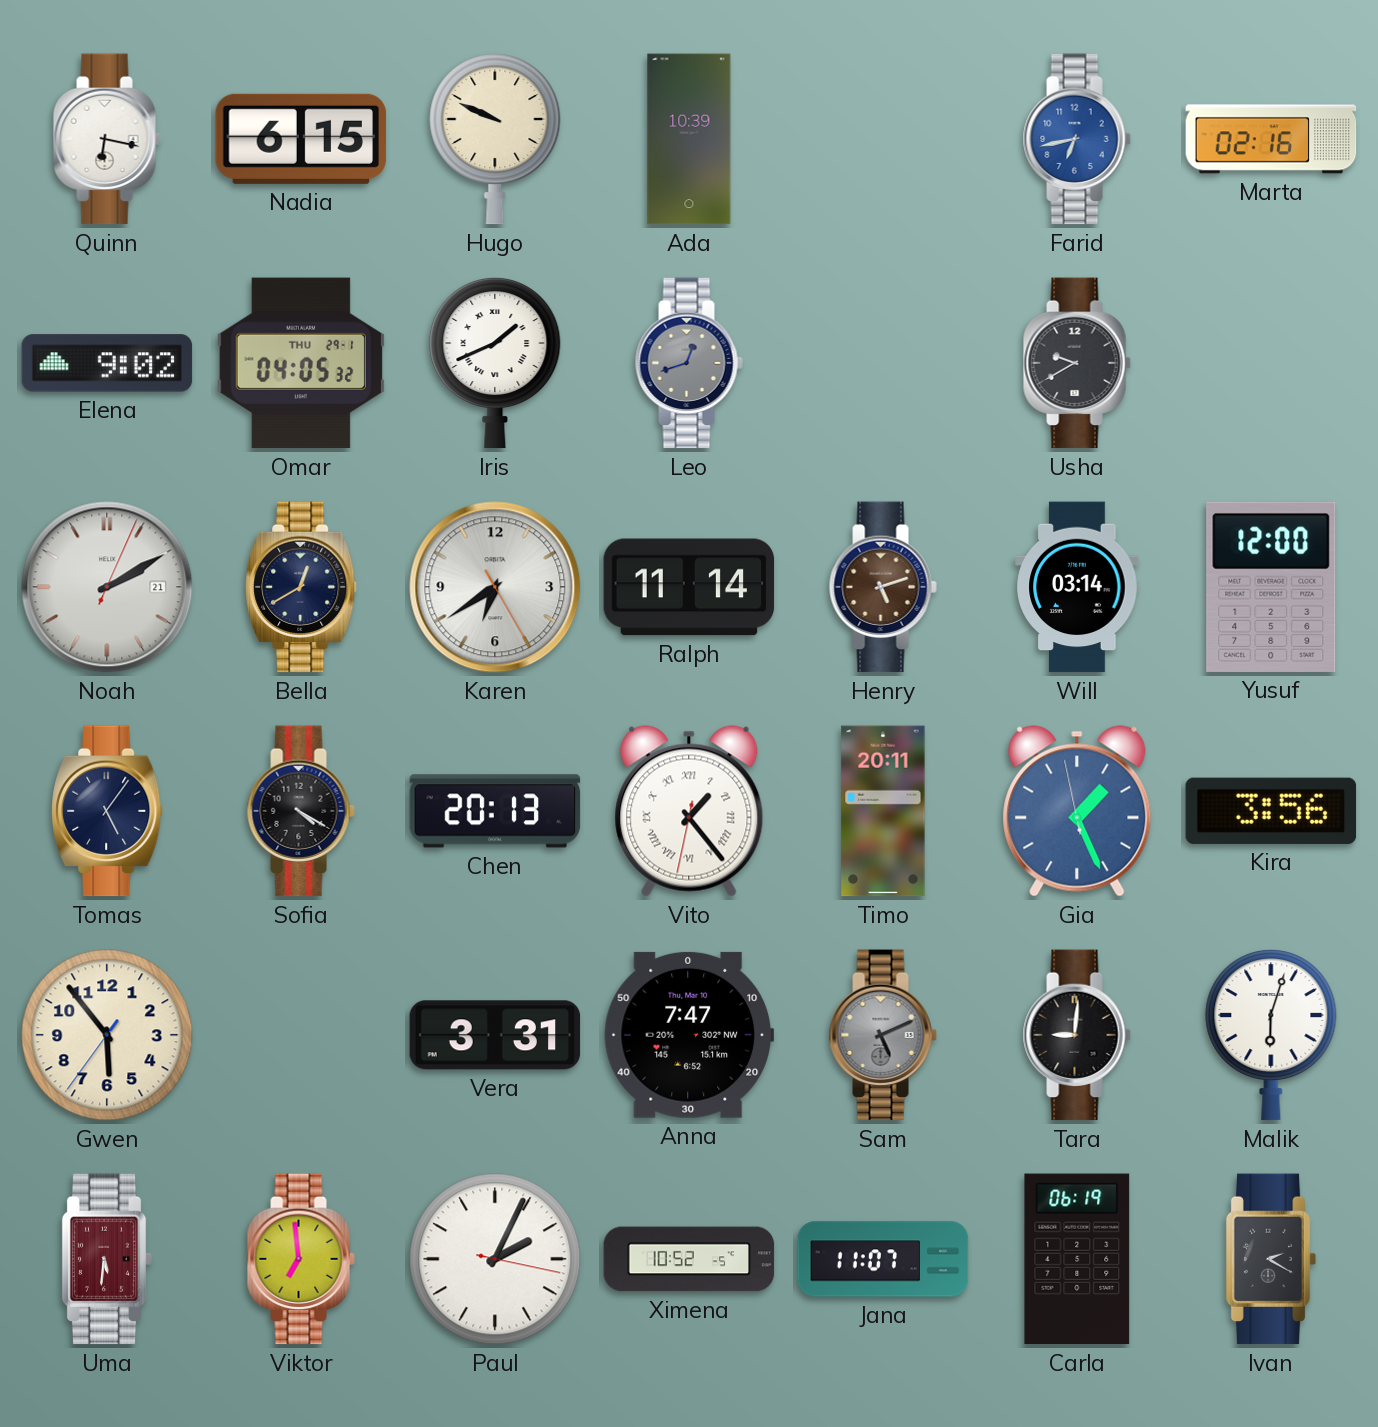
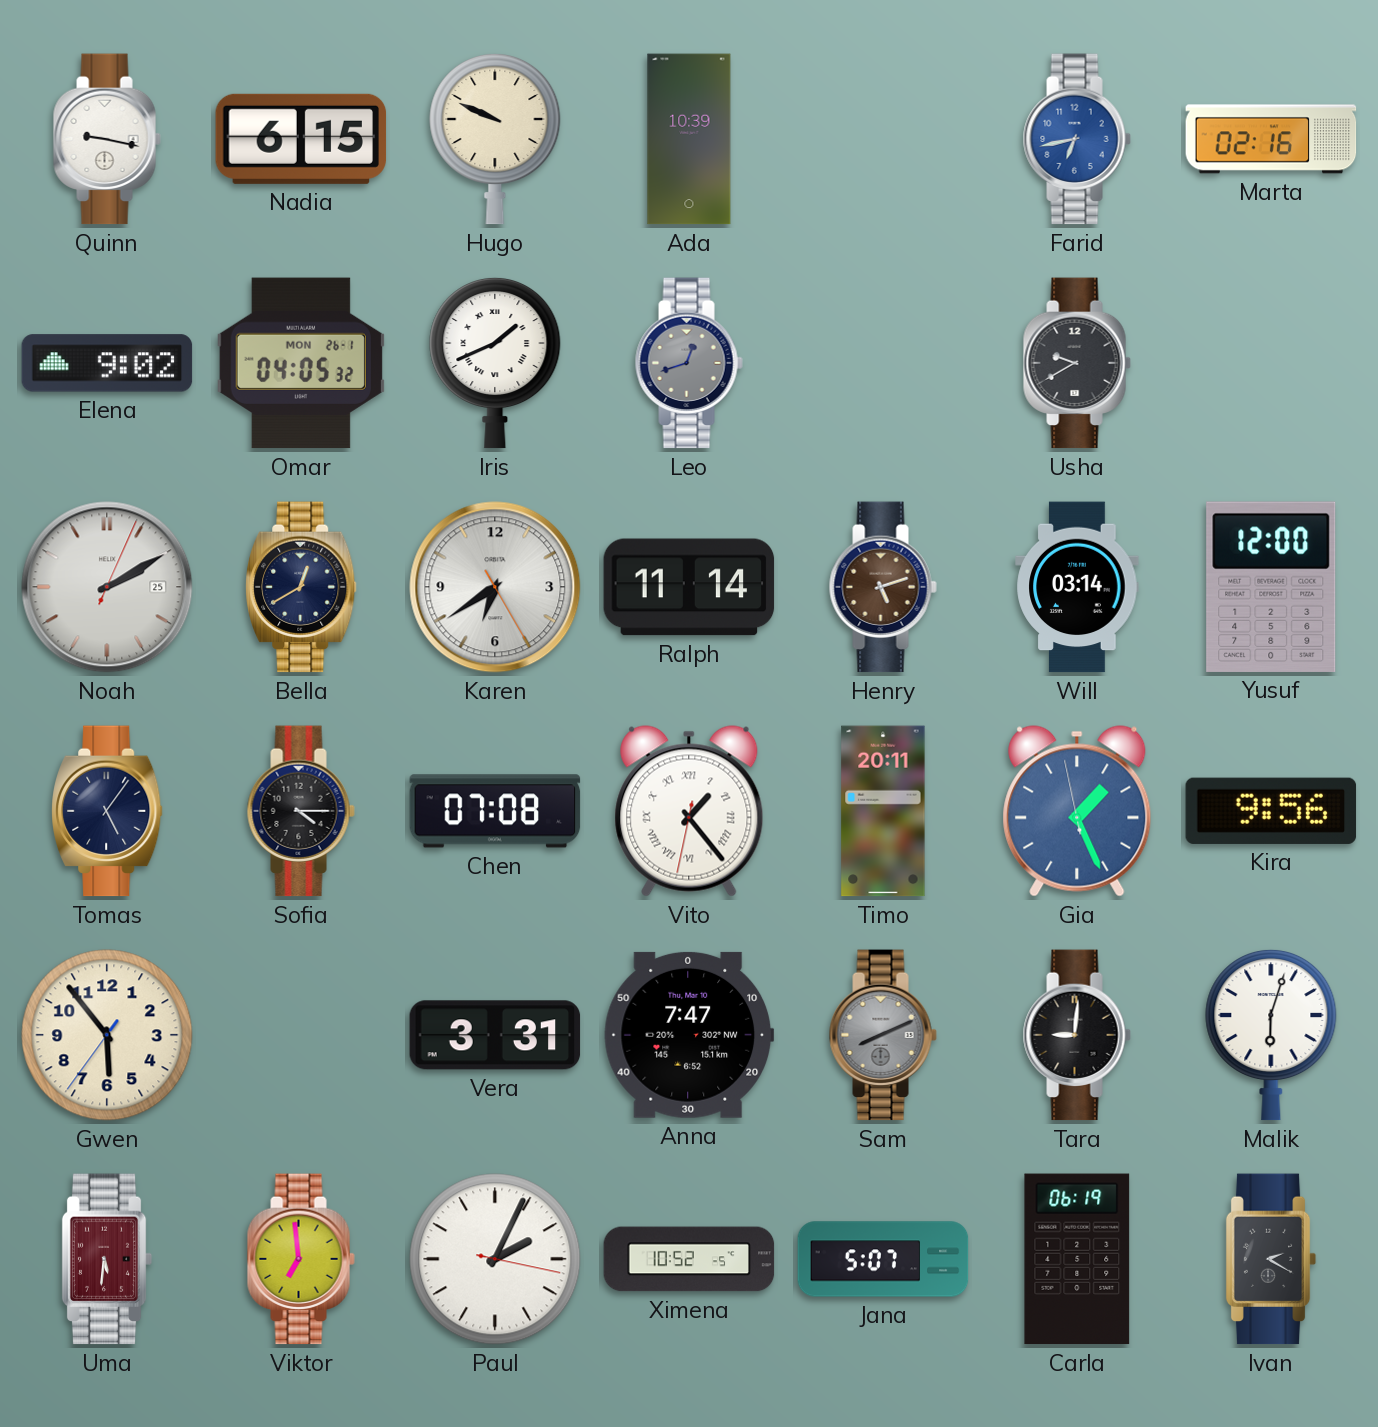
Quinn: 6:17 -> 9:17
Omar date: THU 29-1 -> MON 26-1
Noah date: 21 -> 25
Sofia: 4:20 -> 4:15
Chen: 20:13 -> 07:08
Kira: 3:56 -> 9:56
Sam: 5:11 -> 8:11
Jana: 11:07 -> 5:07
